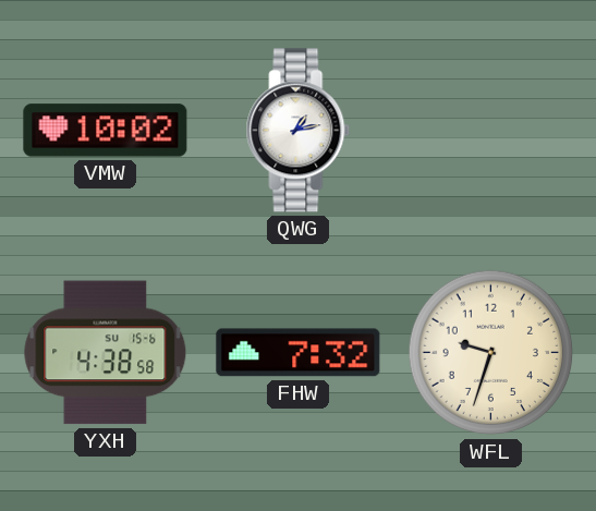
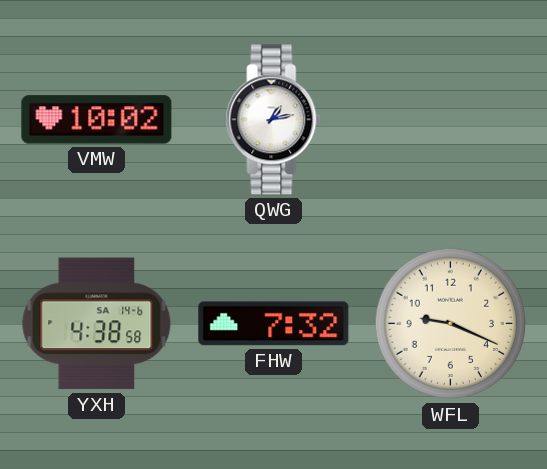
YXH date: SU 15-6 -> SA 14-6
WFL: 9:33 -> 9:19
